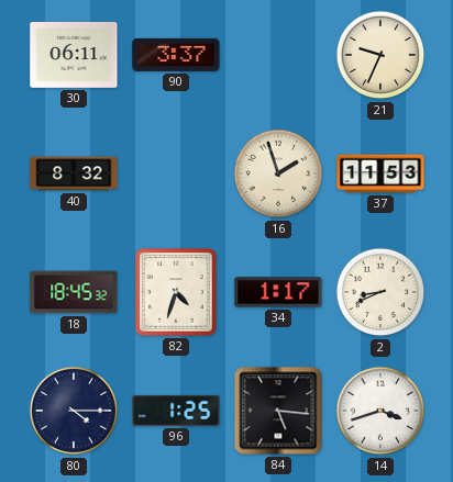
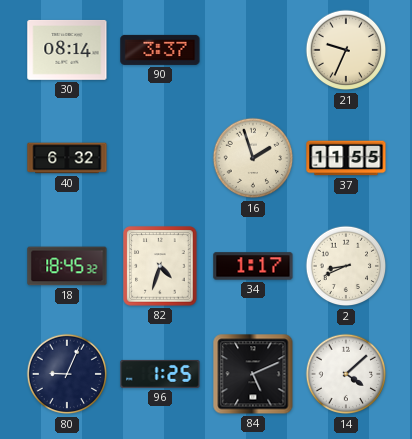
30: 06:11 -> 08:14
40: 8:32 -> 6:32
37: 11:53 -> 11:55
80: 4:15 -> 9:04
84: 5:16 -> 5:11
14: 3:42 -> 4:08
